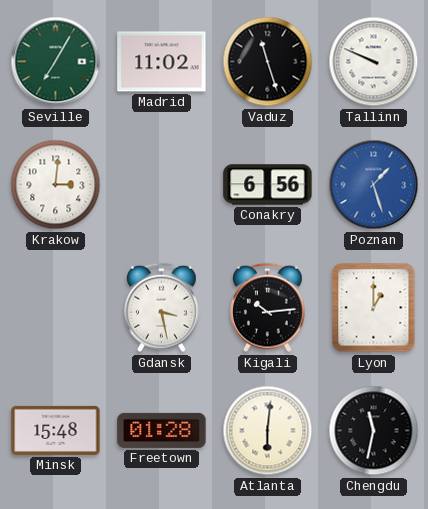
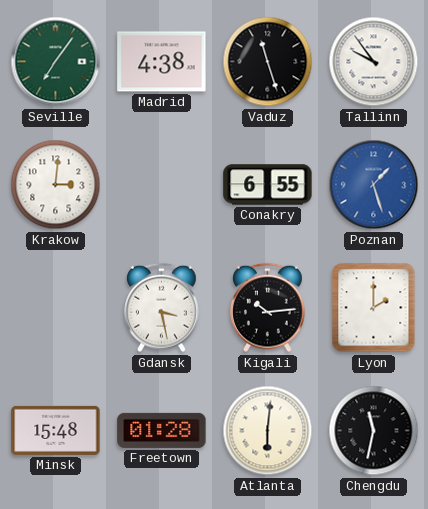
Seville: 7:05 -> 7:06
Madrid: 11:02 -> 4:38
Tallinn: 9:49 -> 9:54
Conakry: 6:56 -> 6:55
Lyon: 1:00 -> 2:00
